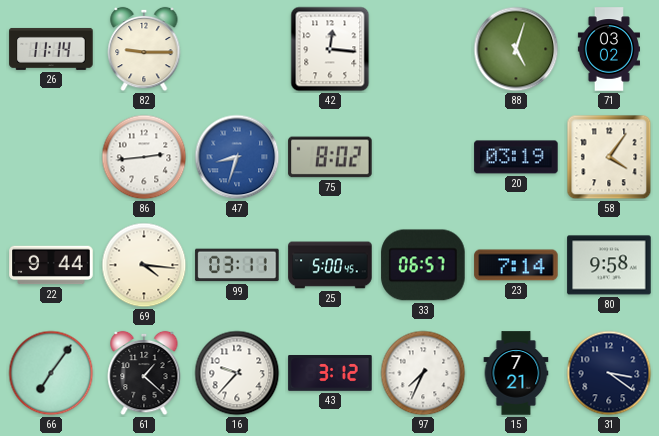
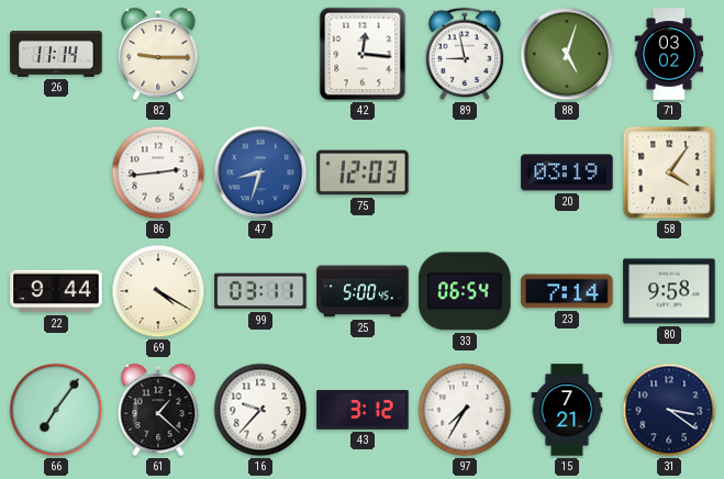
89: none -> 8:58
75: 8:02 -> 12:03
69: 4:16 -> 4:20
33: 06:57 -> 06:54
97: 7:34 -> 7:35
